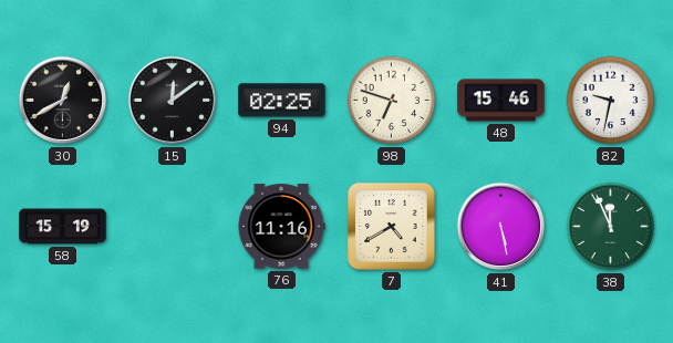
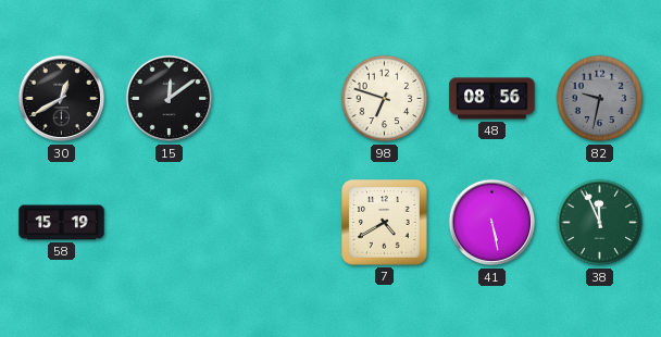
94: 02:25 -> none
48: 15:46 -> 08:56
82 dial: white -> grey
76: 11:16 -> none
